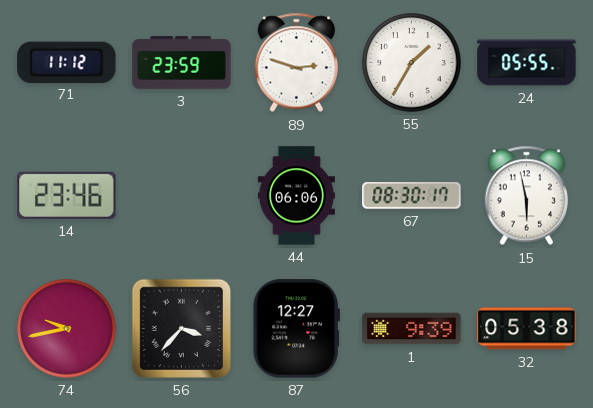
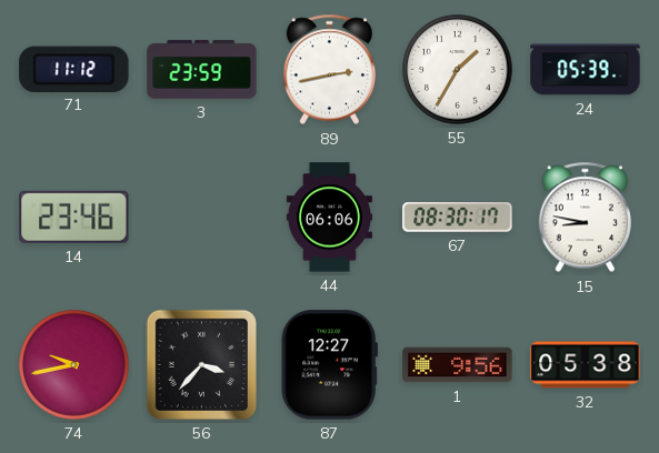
89: 2:48 -> 2:43
24: 05:55 -> 05:39
15: 5:58 -> 8:47
1: 9:39 -> 9:56
